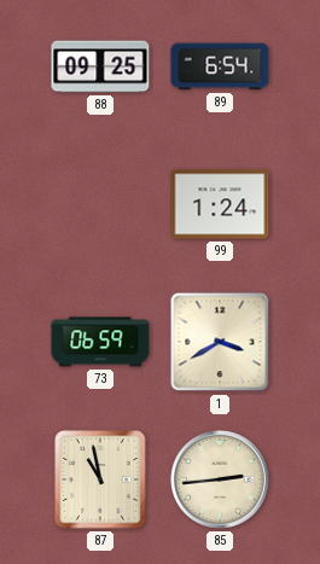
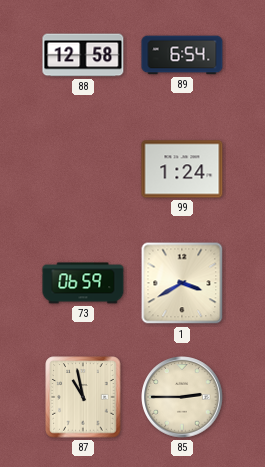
88: 09:25 -> 12:58
85: 2:44 -> 2:45
